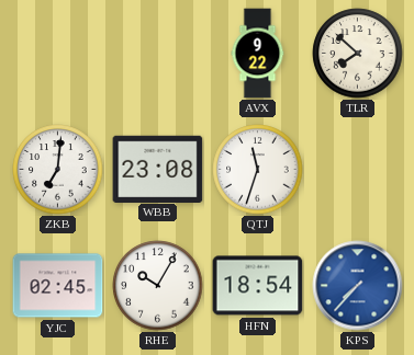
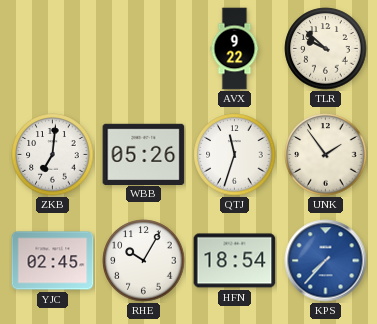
TLR: 7:52 -> 9:52
WBB: 23:08 -> 05:26
UNK: none -> 1:54
